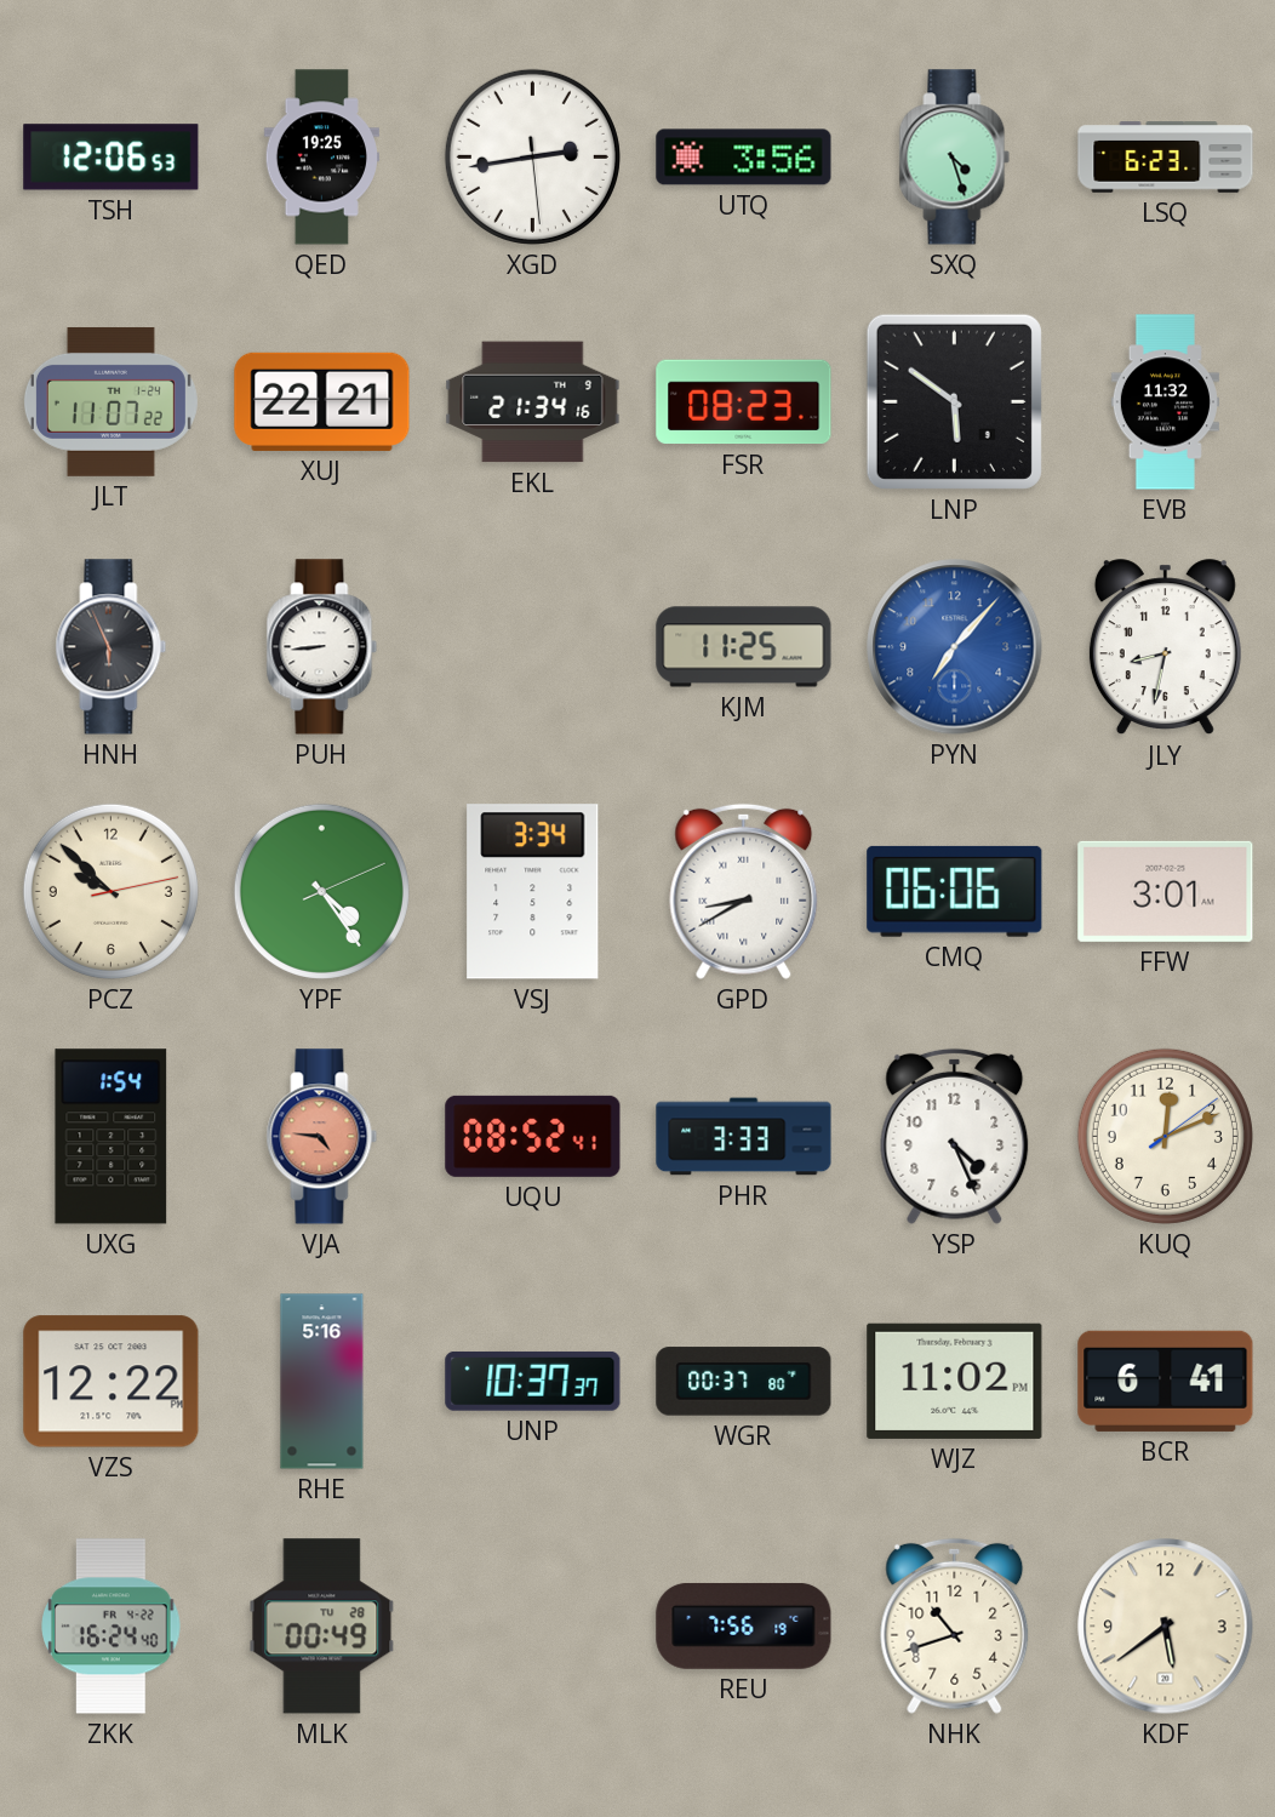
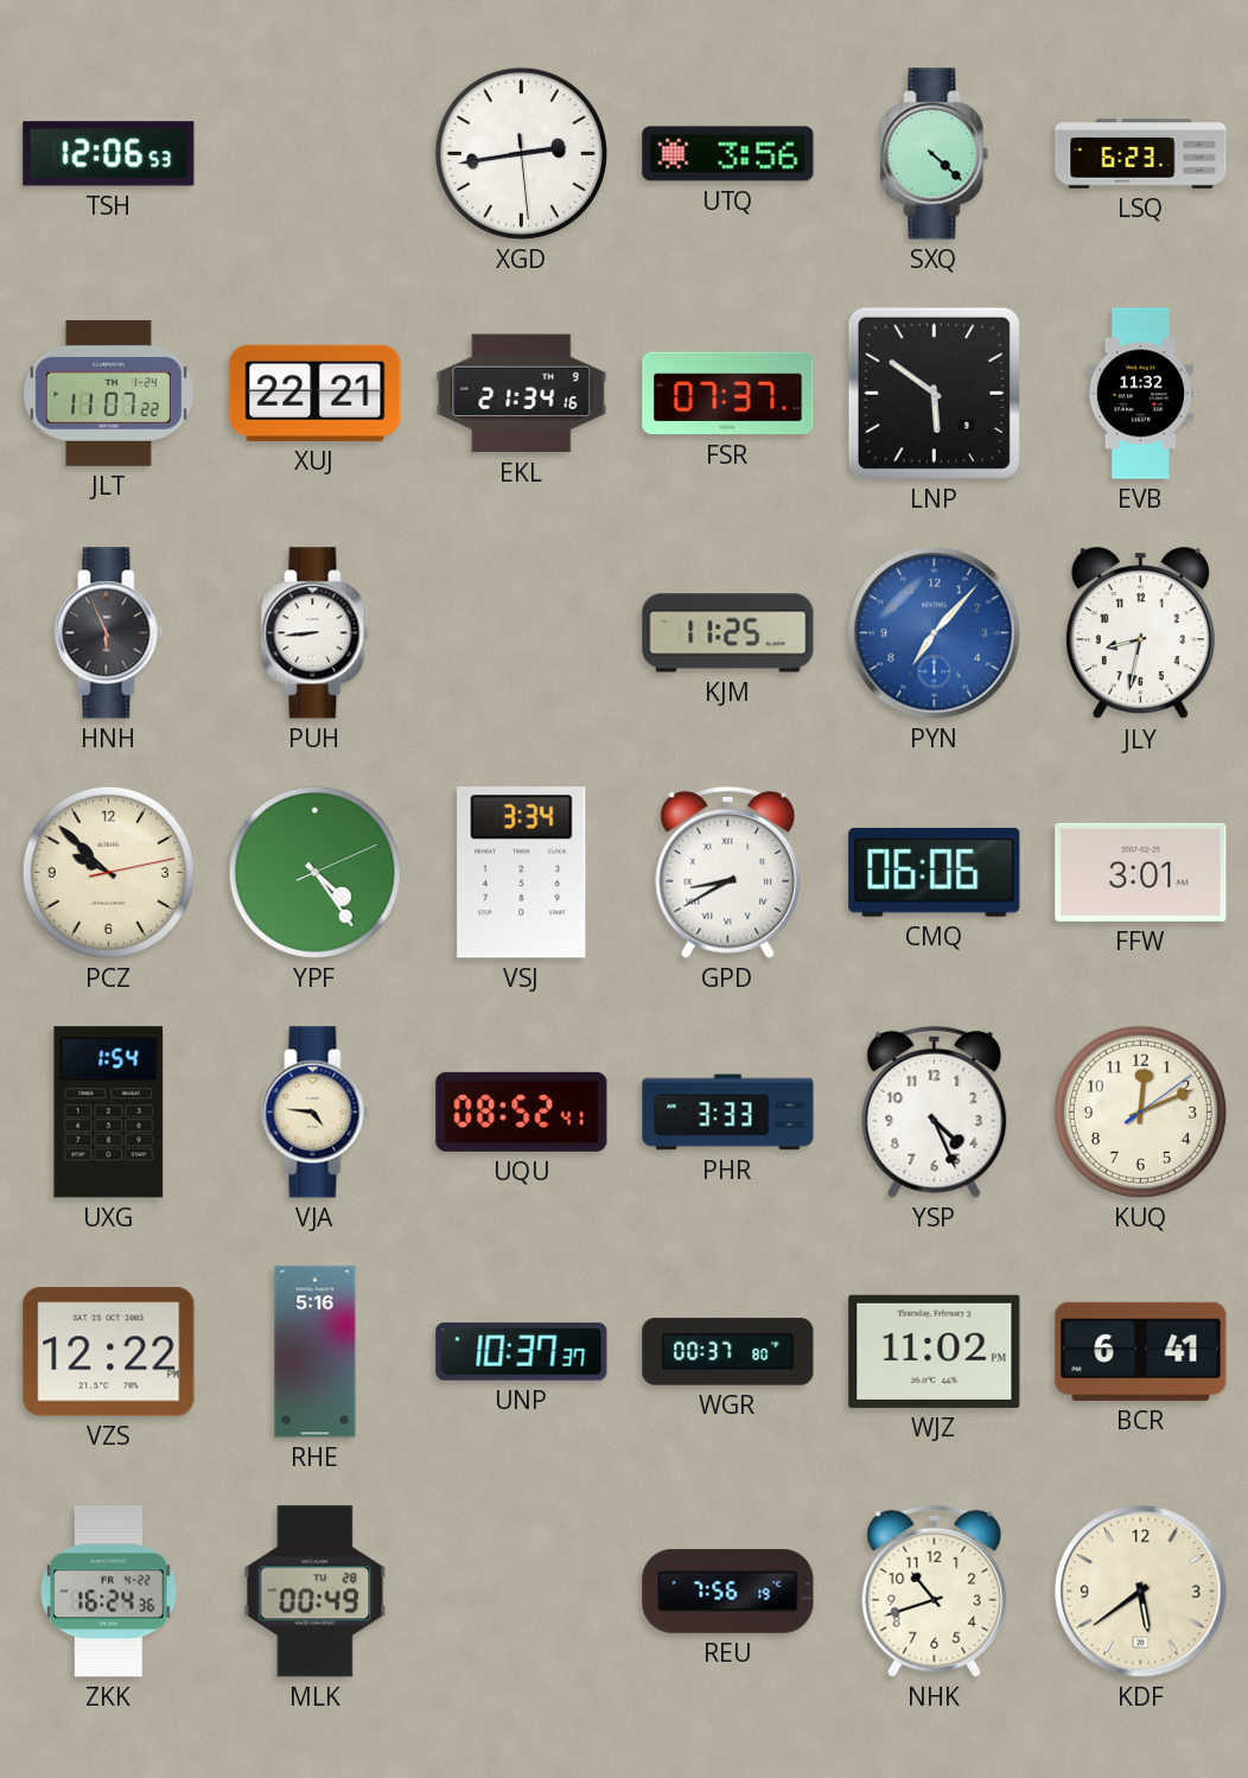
QED: 19:25 -> none
SXQ: 4:27 -> 4:22
FSR: 08:23 -> 07:37
VJA dial: salmon -> cream
ZKK: 16:24:40 -> 16:24:36
